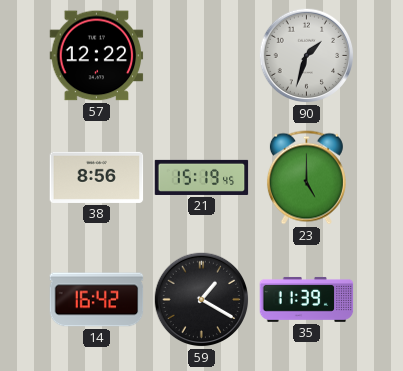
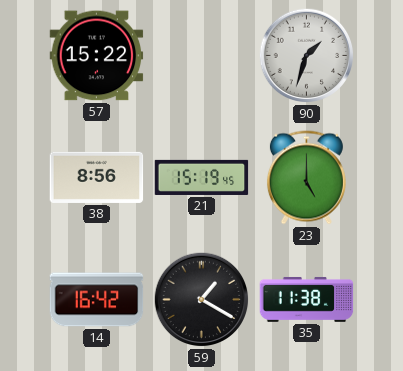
57: 12:22 -> 15:22
35: 11:39 -> 11:38
